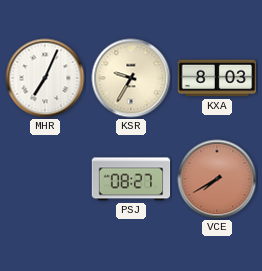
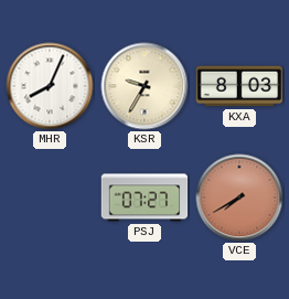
MHR: 7:04 -> 8:04
PSJ: 08:27 -> 07:27
